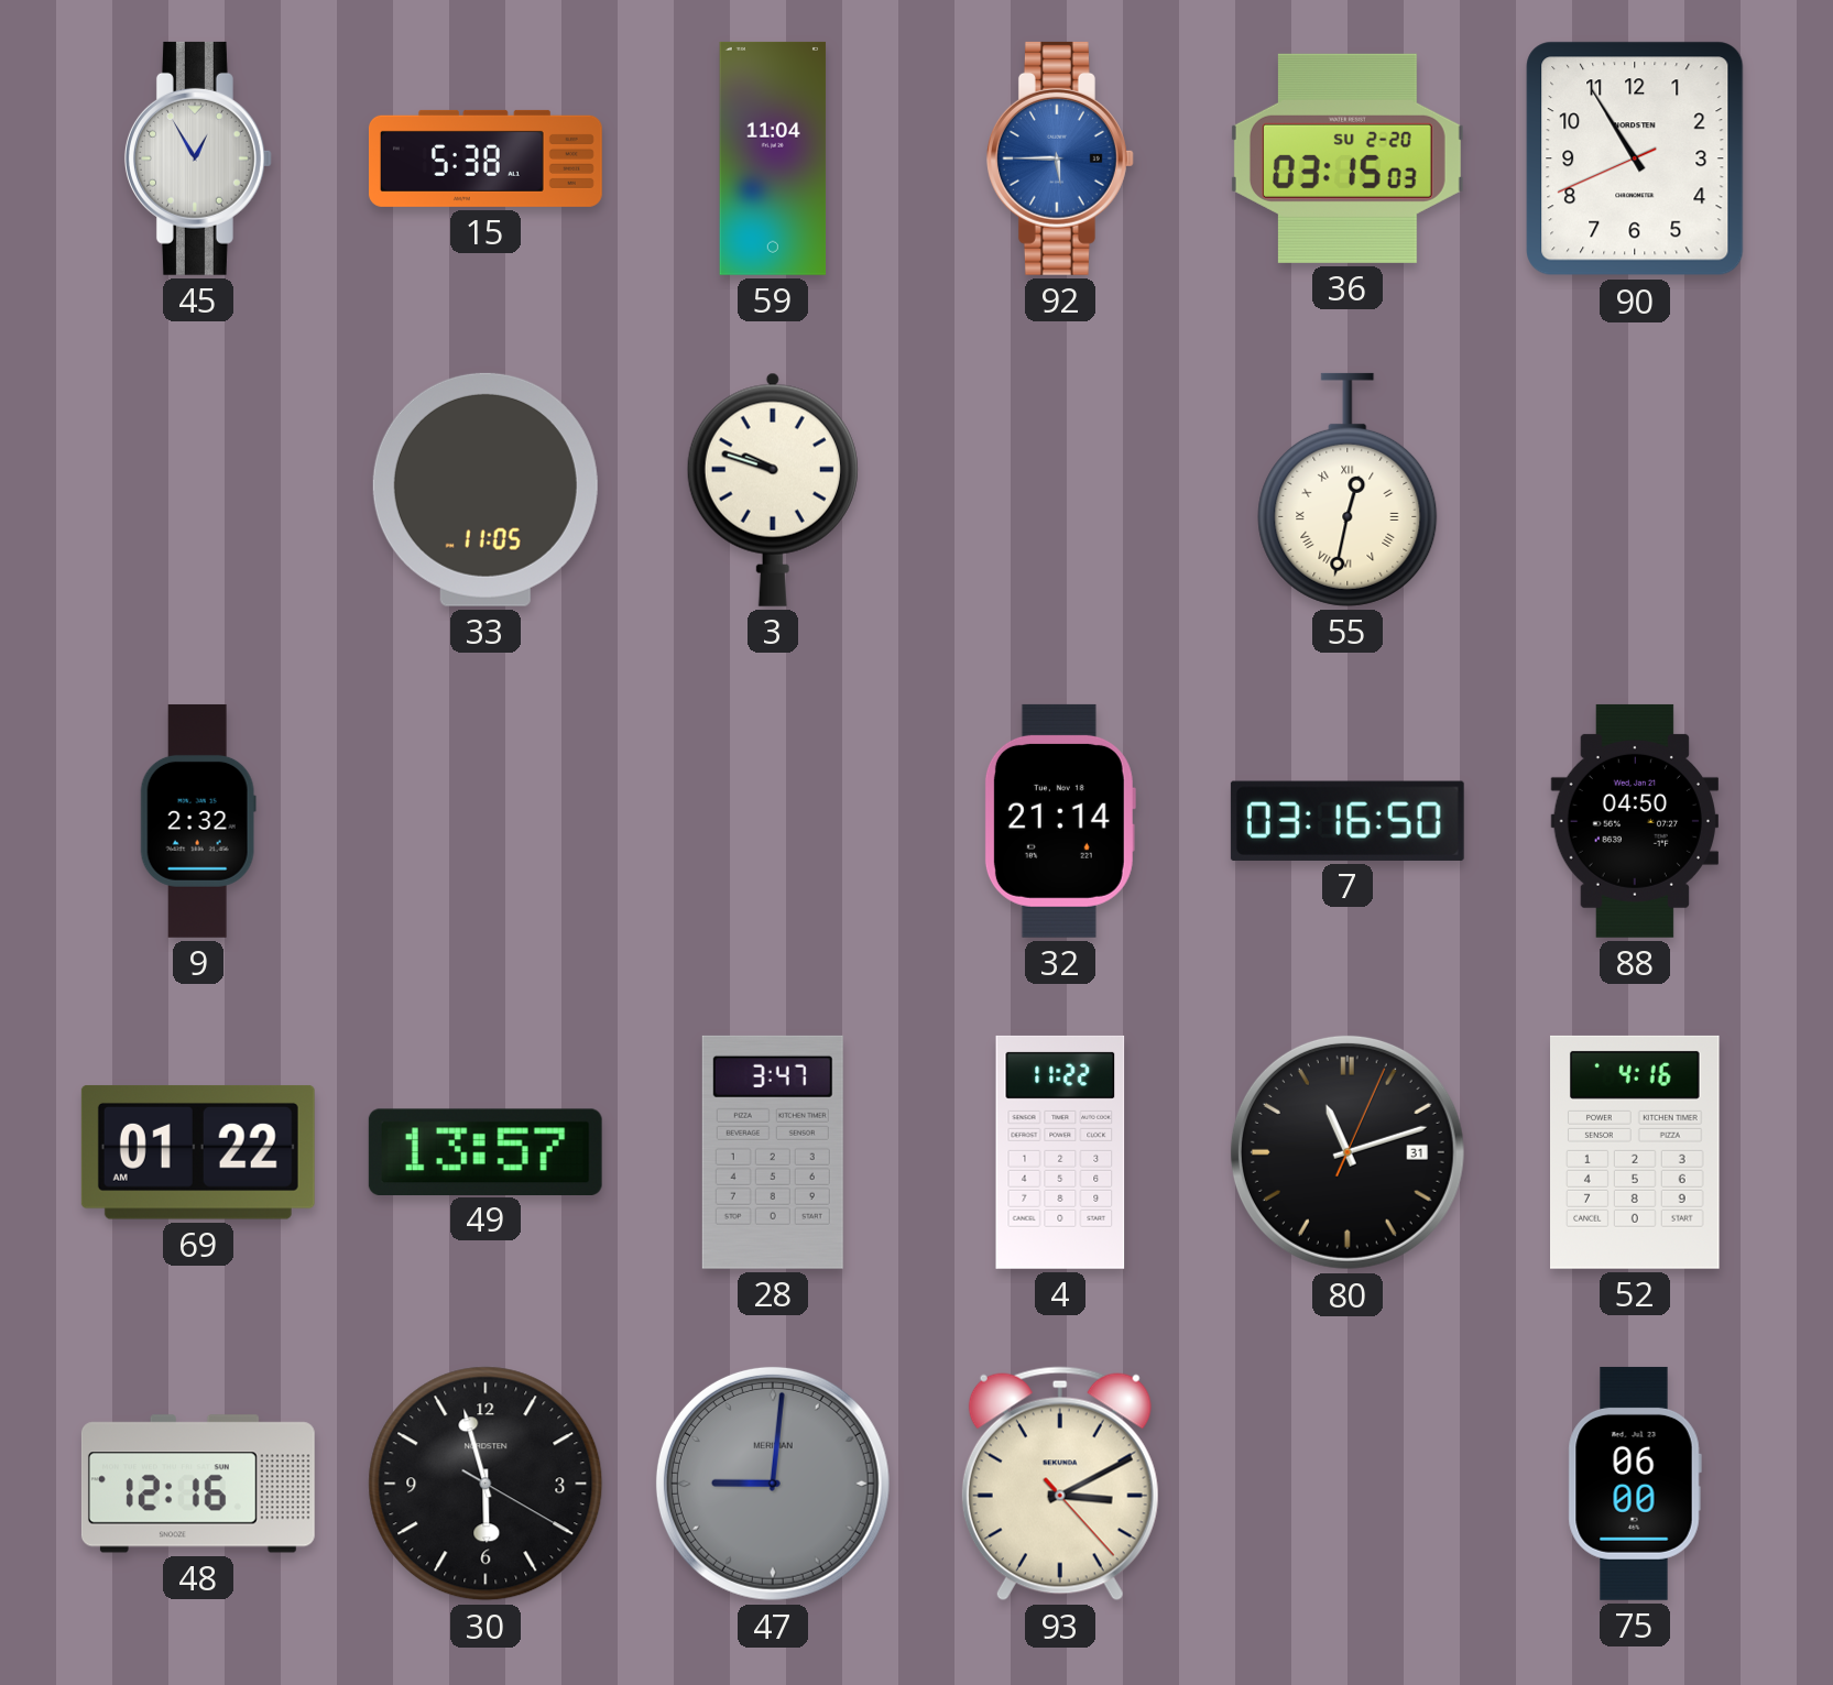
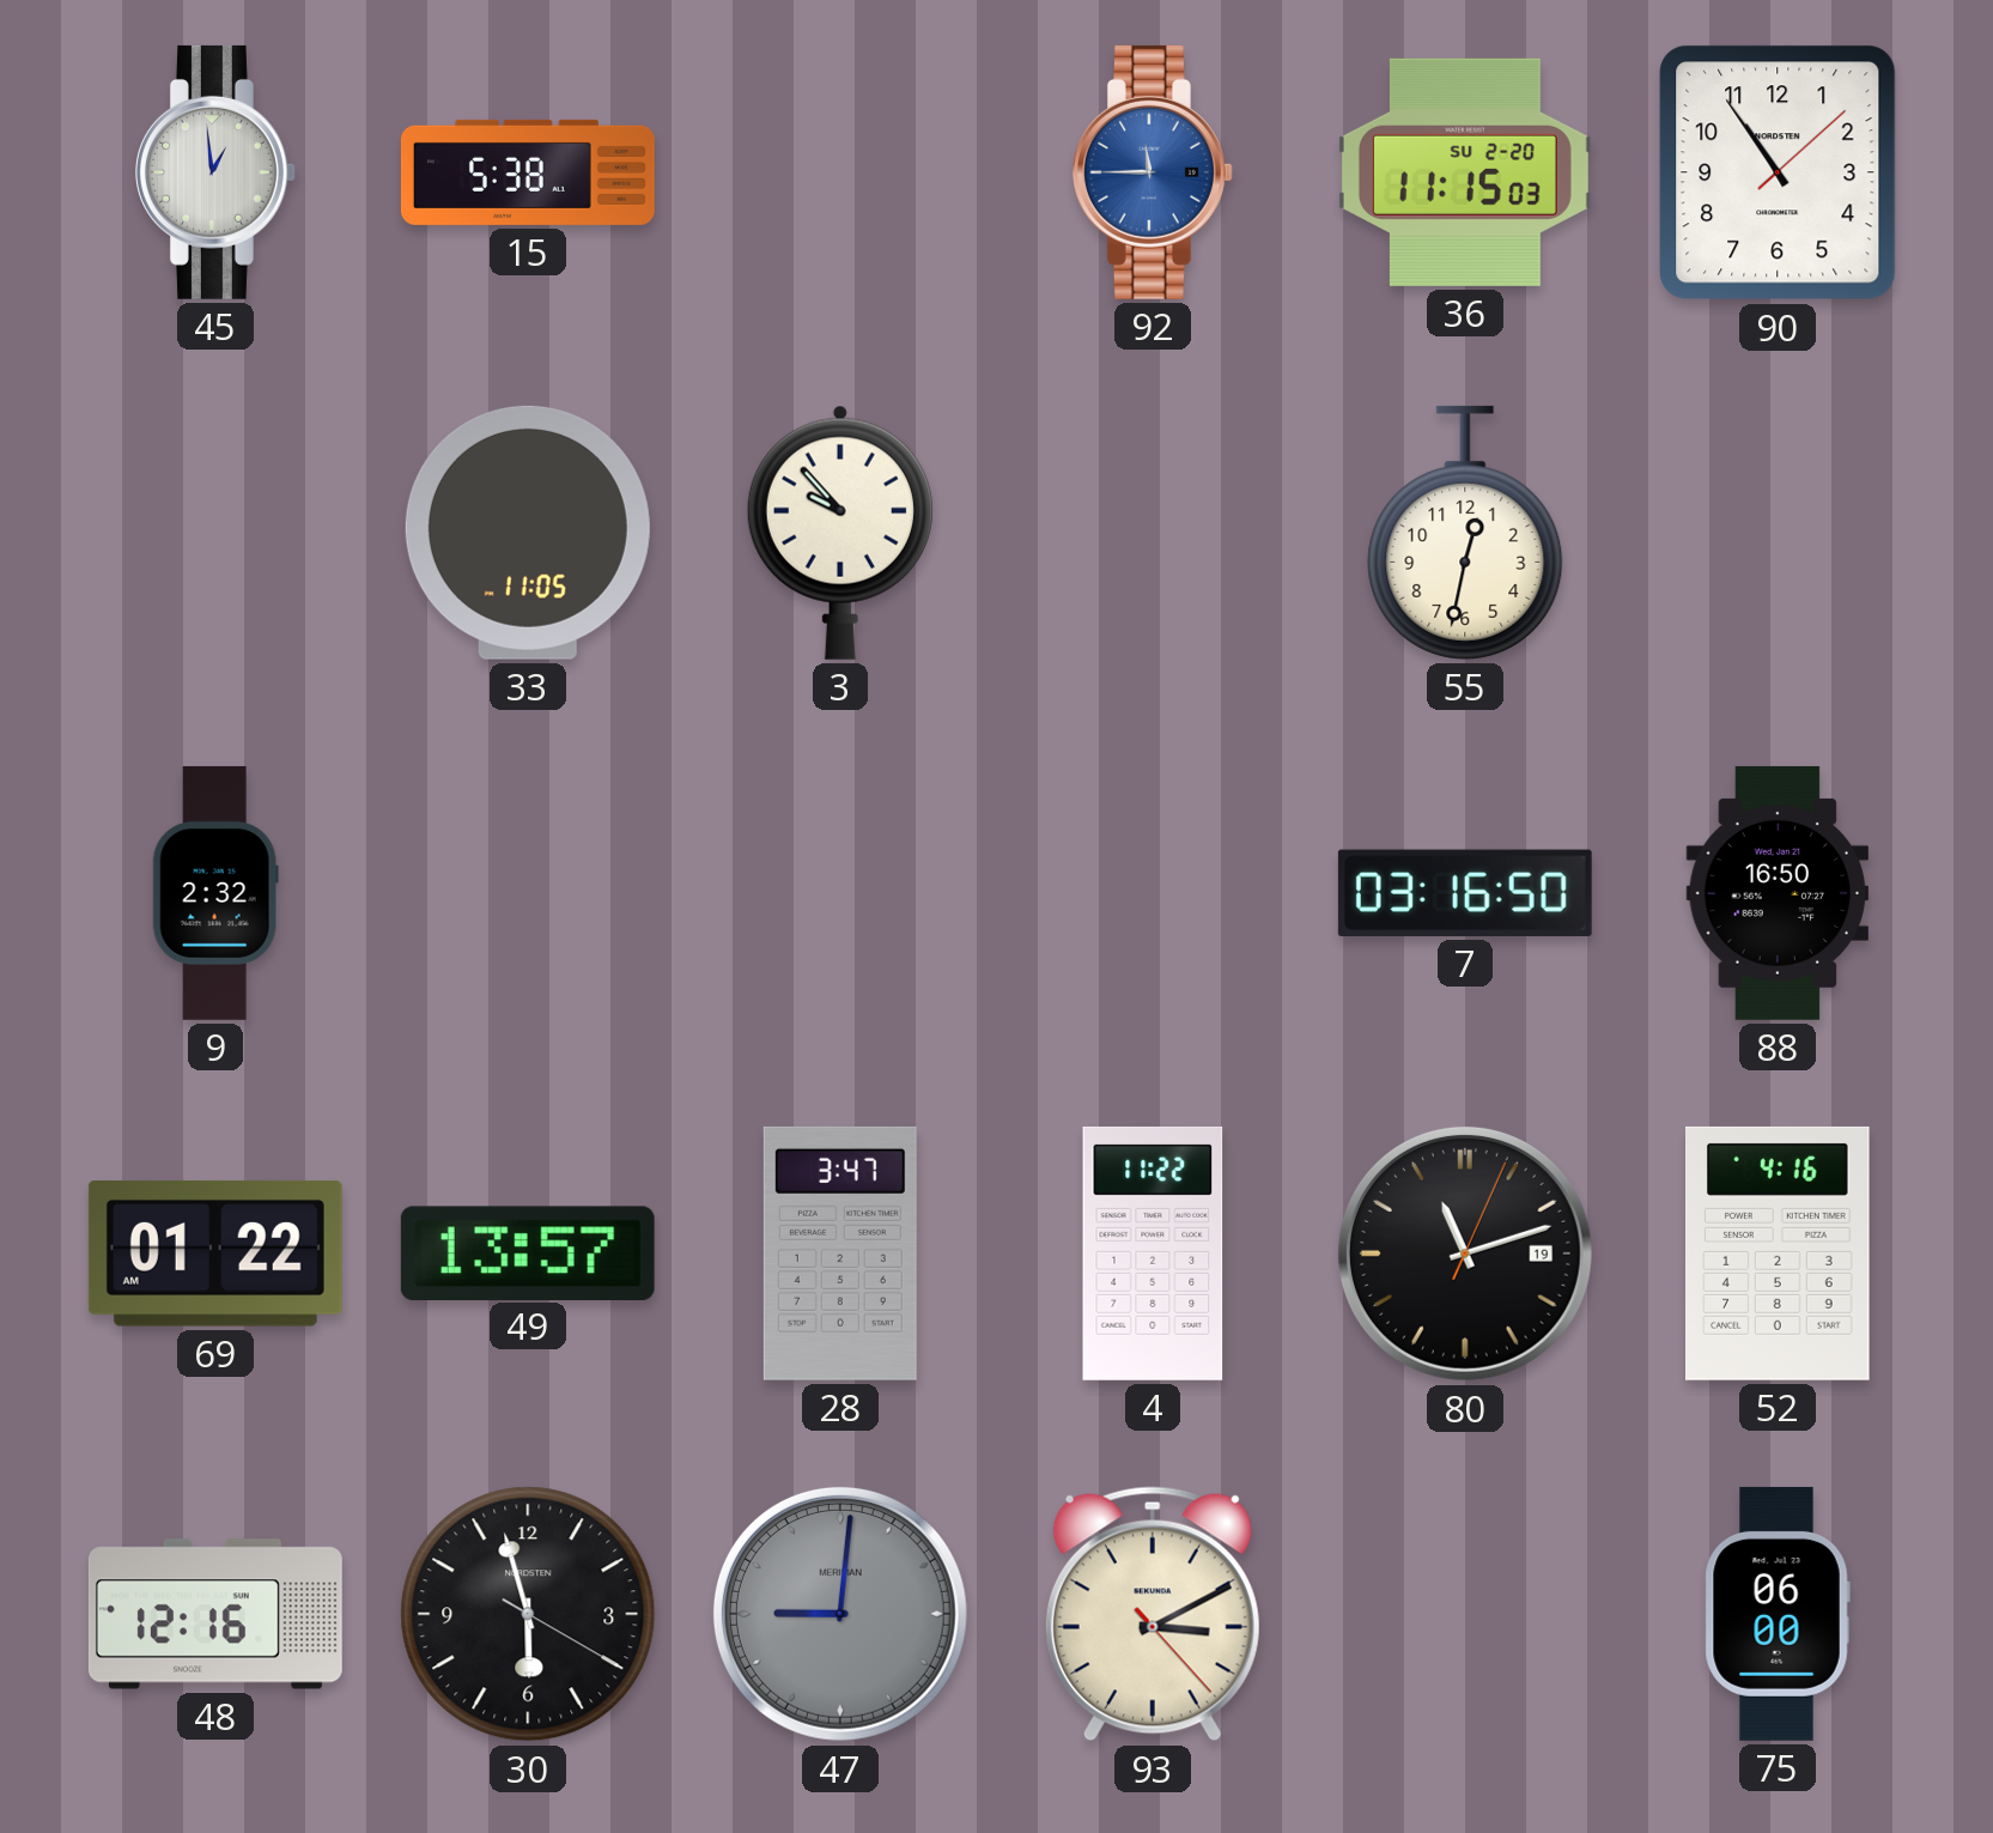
45: 12:55 -> 12:59
59: 11:04 -> none
92: 5:45 -> 11:45
36: 03:15 -> 11:15
90: 10:54:41 -> 10:54:08
3: 9:48 -> 9:53
55 numerals: Roman -> Arabic
32: 21:14 -> none
88: 04:50 -> 16:50
80 date: 31 -> 19
